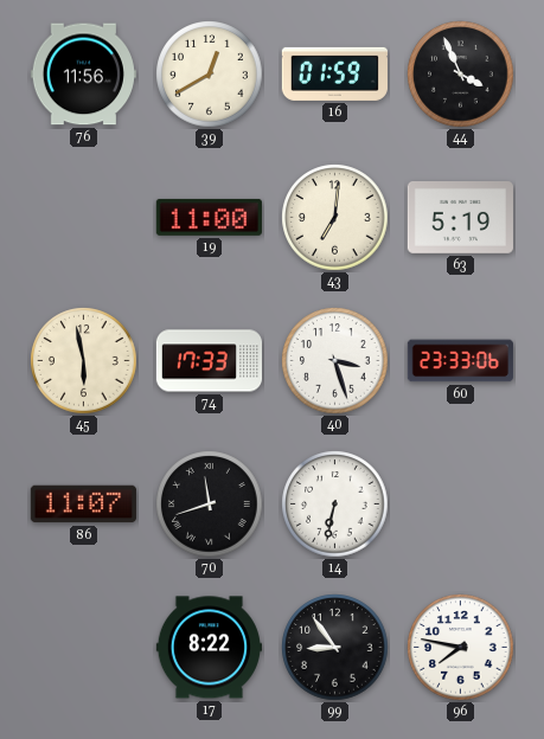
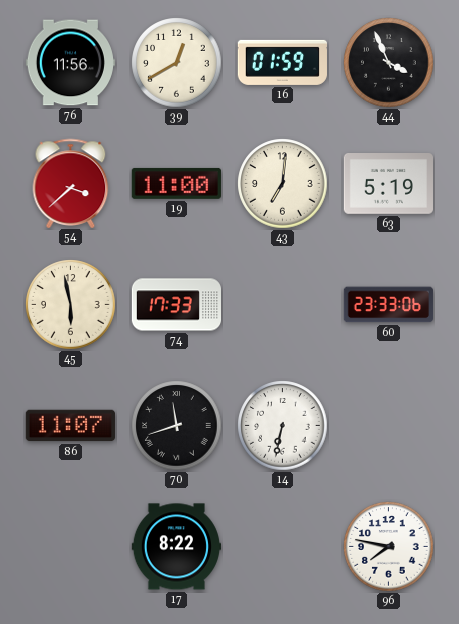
54: none -> 3:38
40: 3:27 -> none
99: 8:54 -> none
